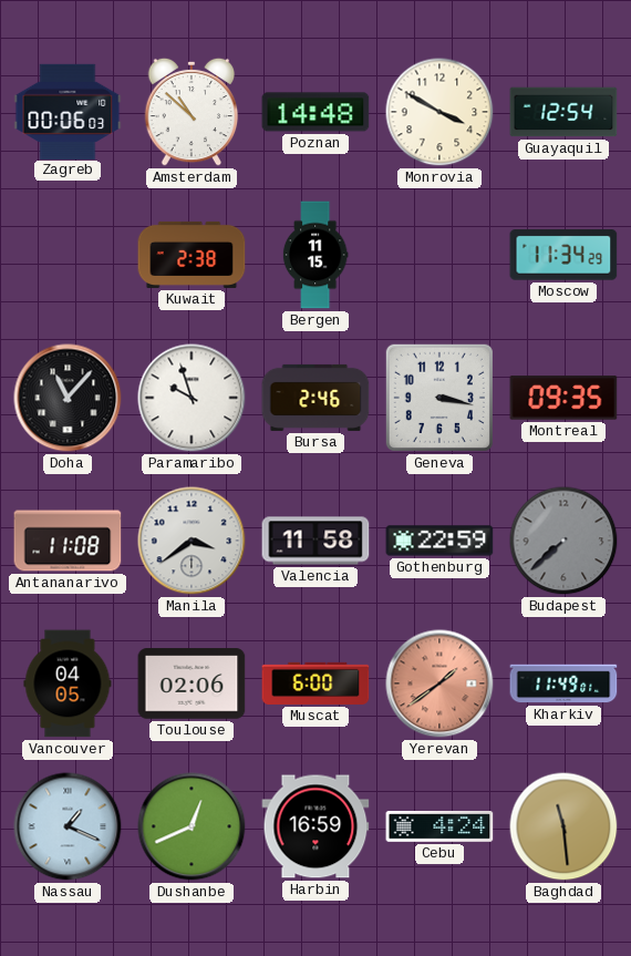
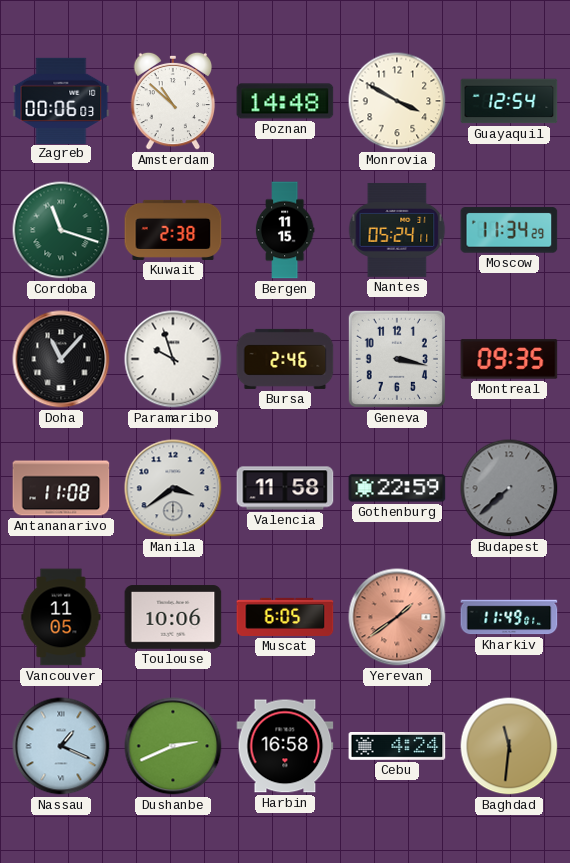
Cordoba: none -> 11:18
Nantes: none -> 05:24
Vancouver: 04:05 -> 11:05
Toulouse: 02:06 -> 10:06
Muscat: 6:00 -> 6:05
Dushanbe: 12:41 -> 2:41
Harbin: 16:59 -> 16:58
Baghdad: 11:29 -> 11:31
